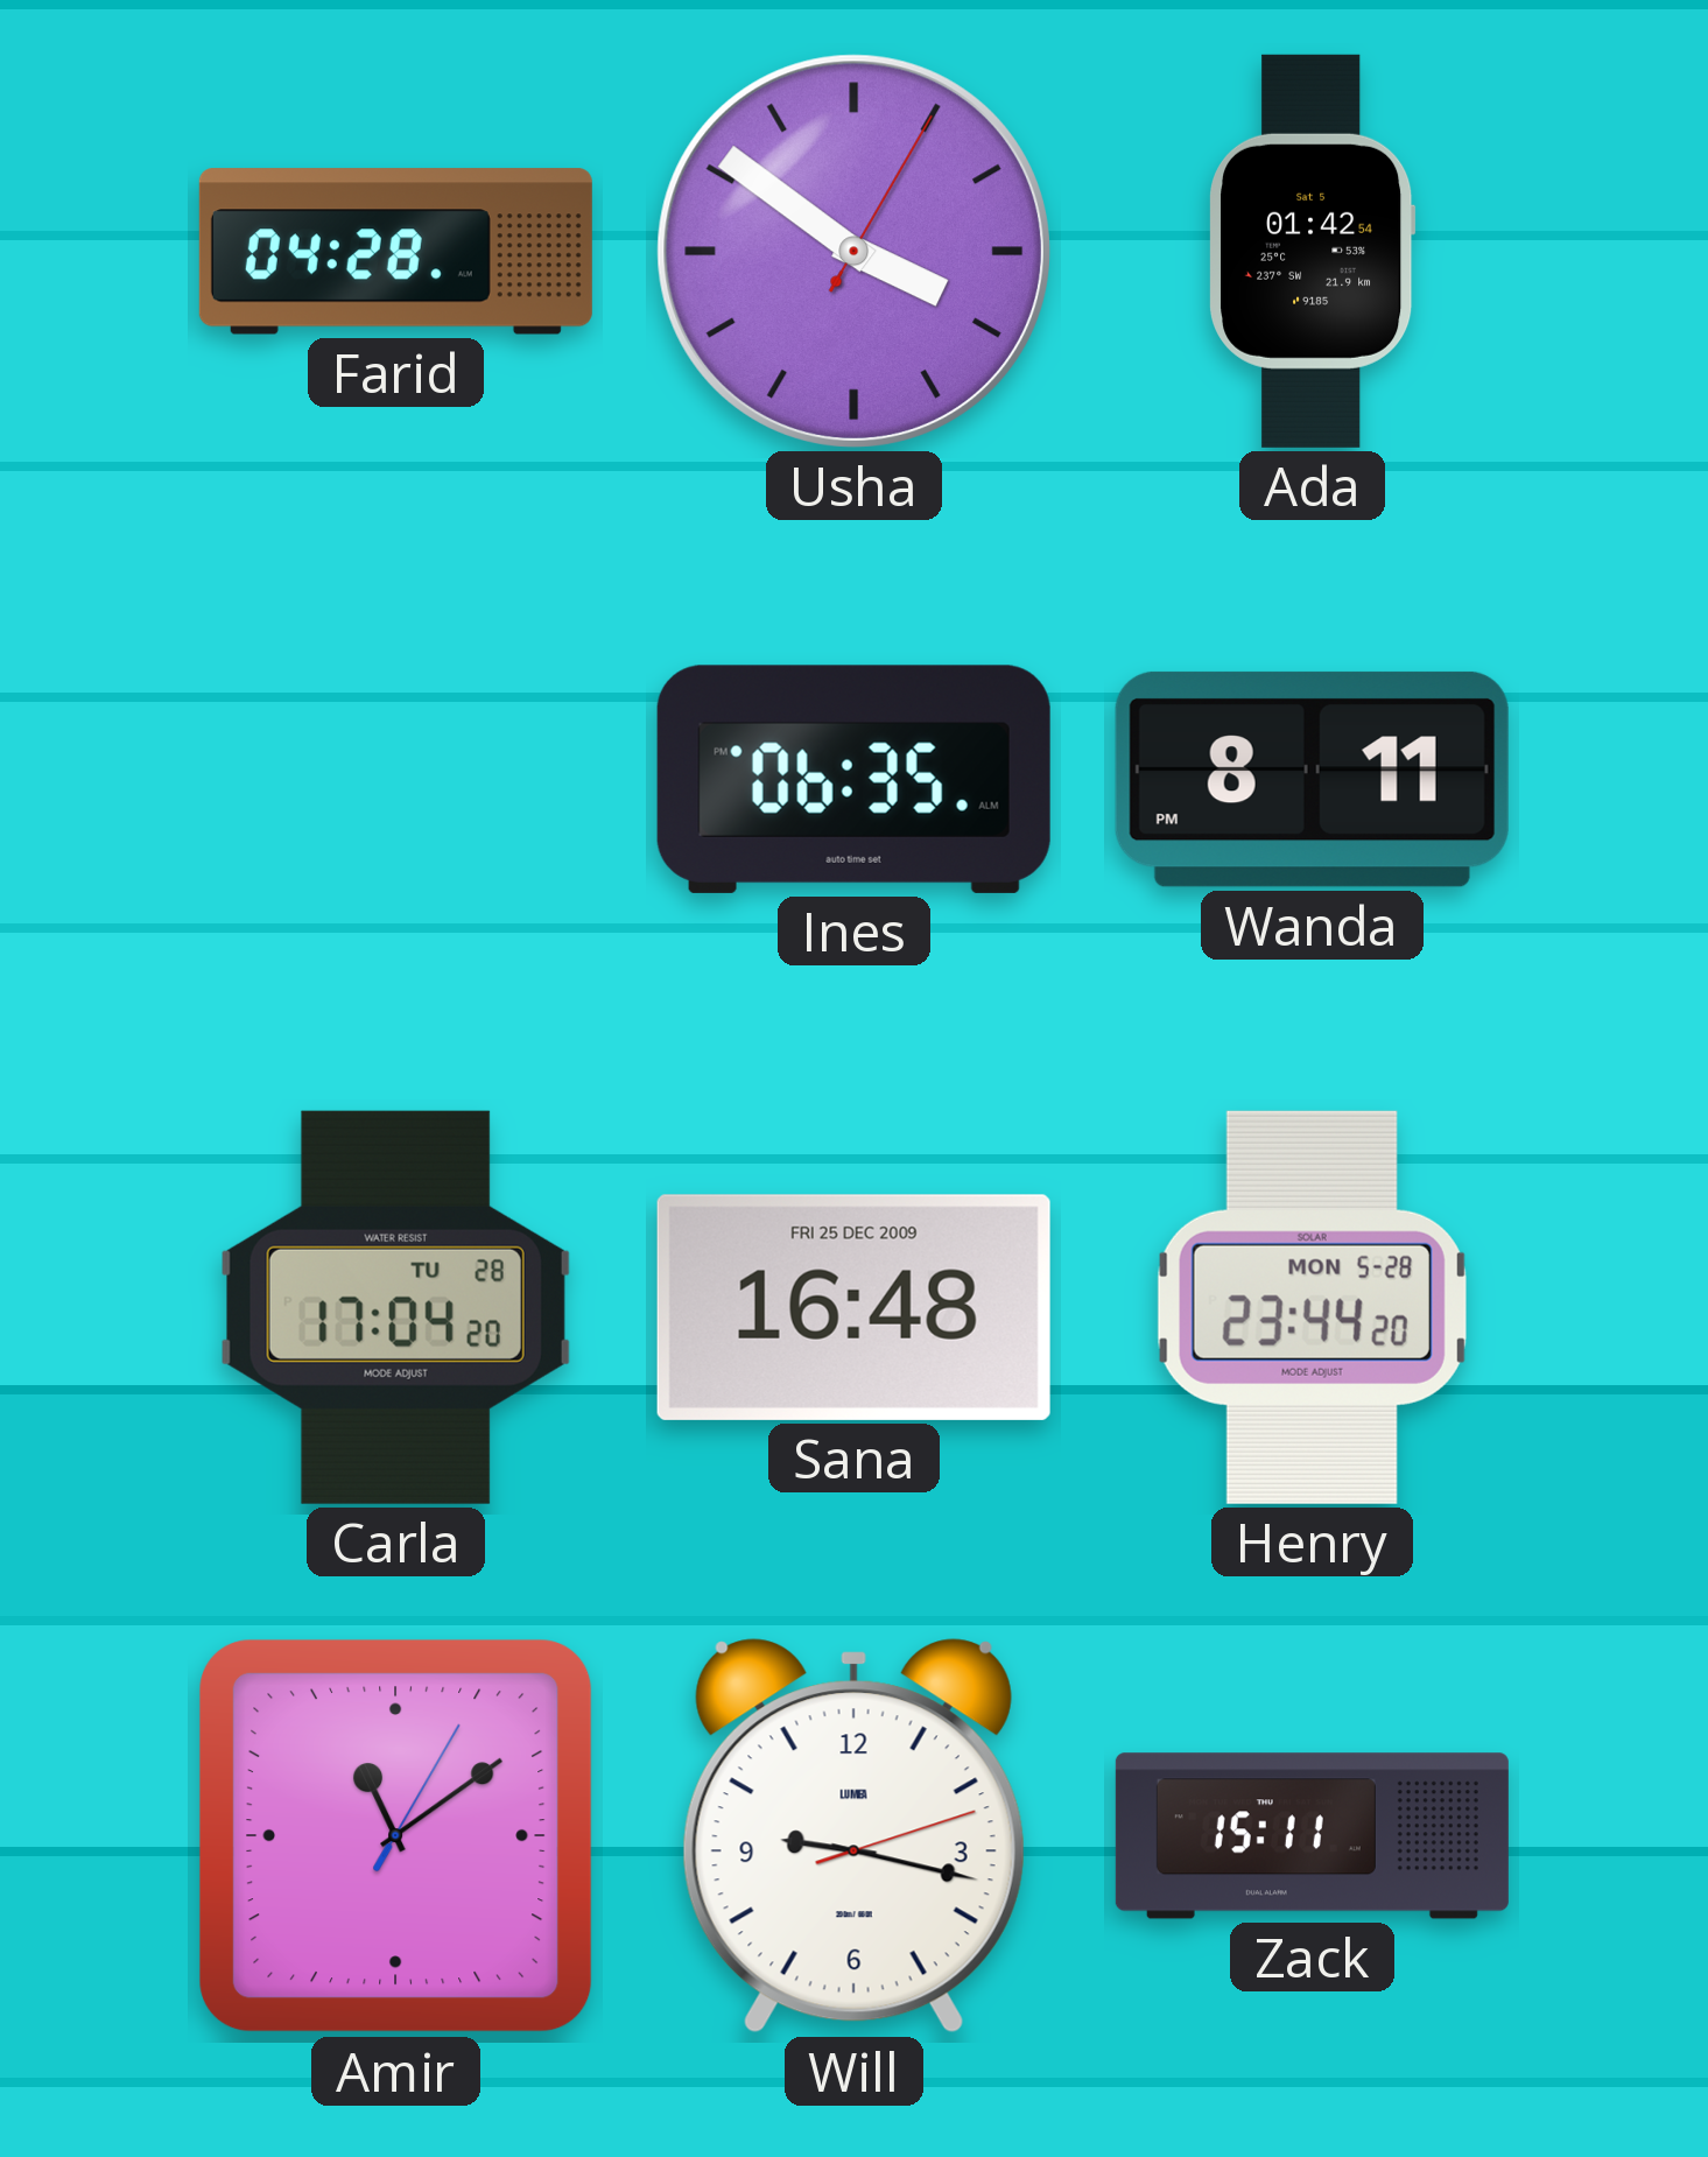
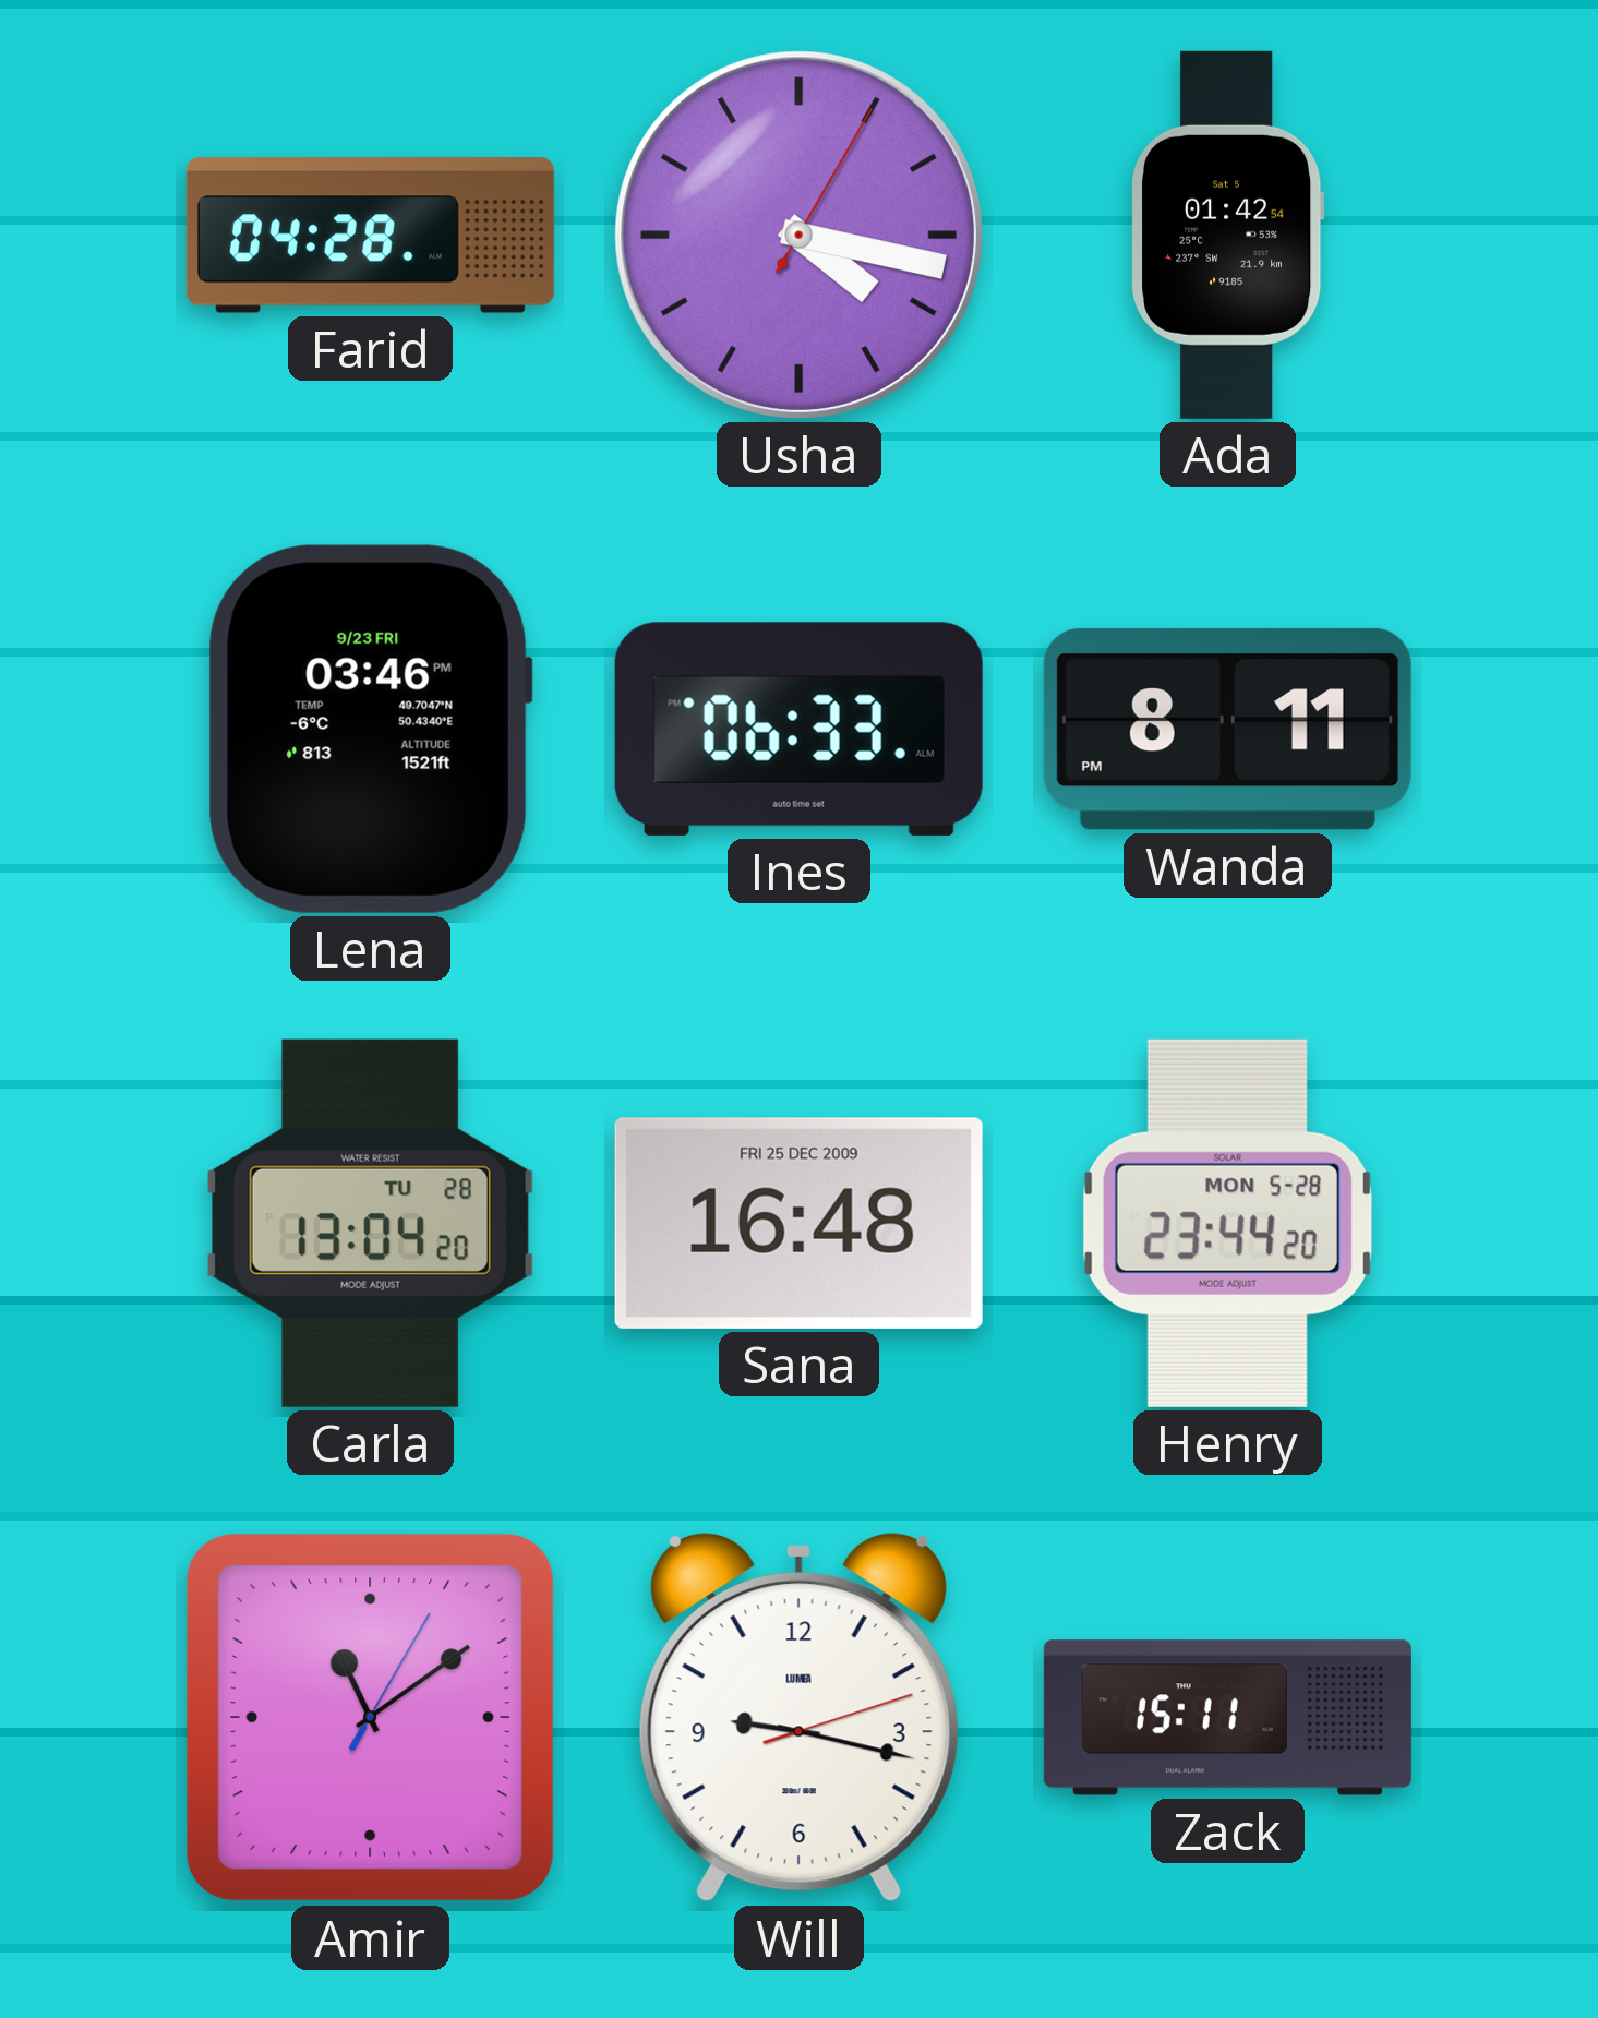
Usha: 3:51 -> 4:17
Lena: none -> 03:46
Ines: 06:35 -> 06:33
Carla: 17:04 -> 13:04
